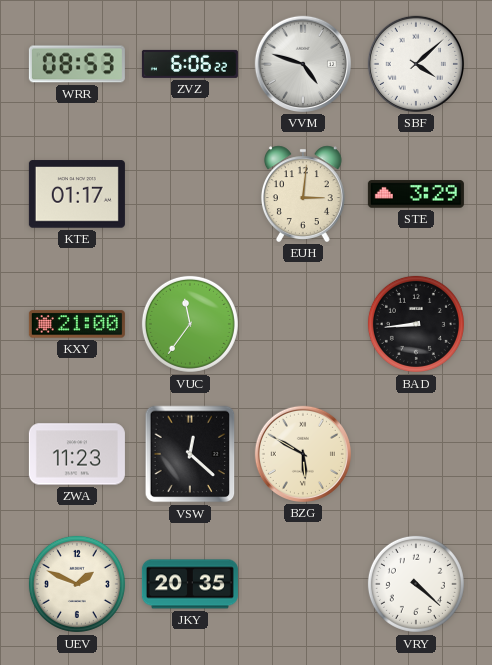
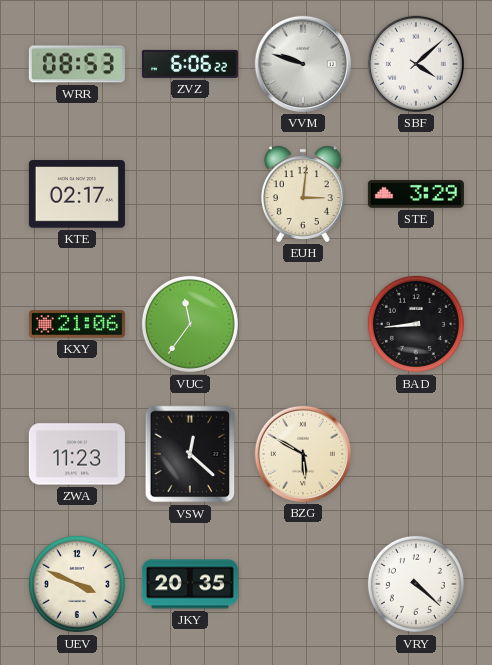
VVM: 4:48 -> 9:48
KTE: 01:17 -> 02:17
KXY: 21:00 -> 21:06
UEV: 1:49 -> 3:49
